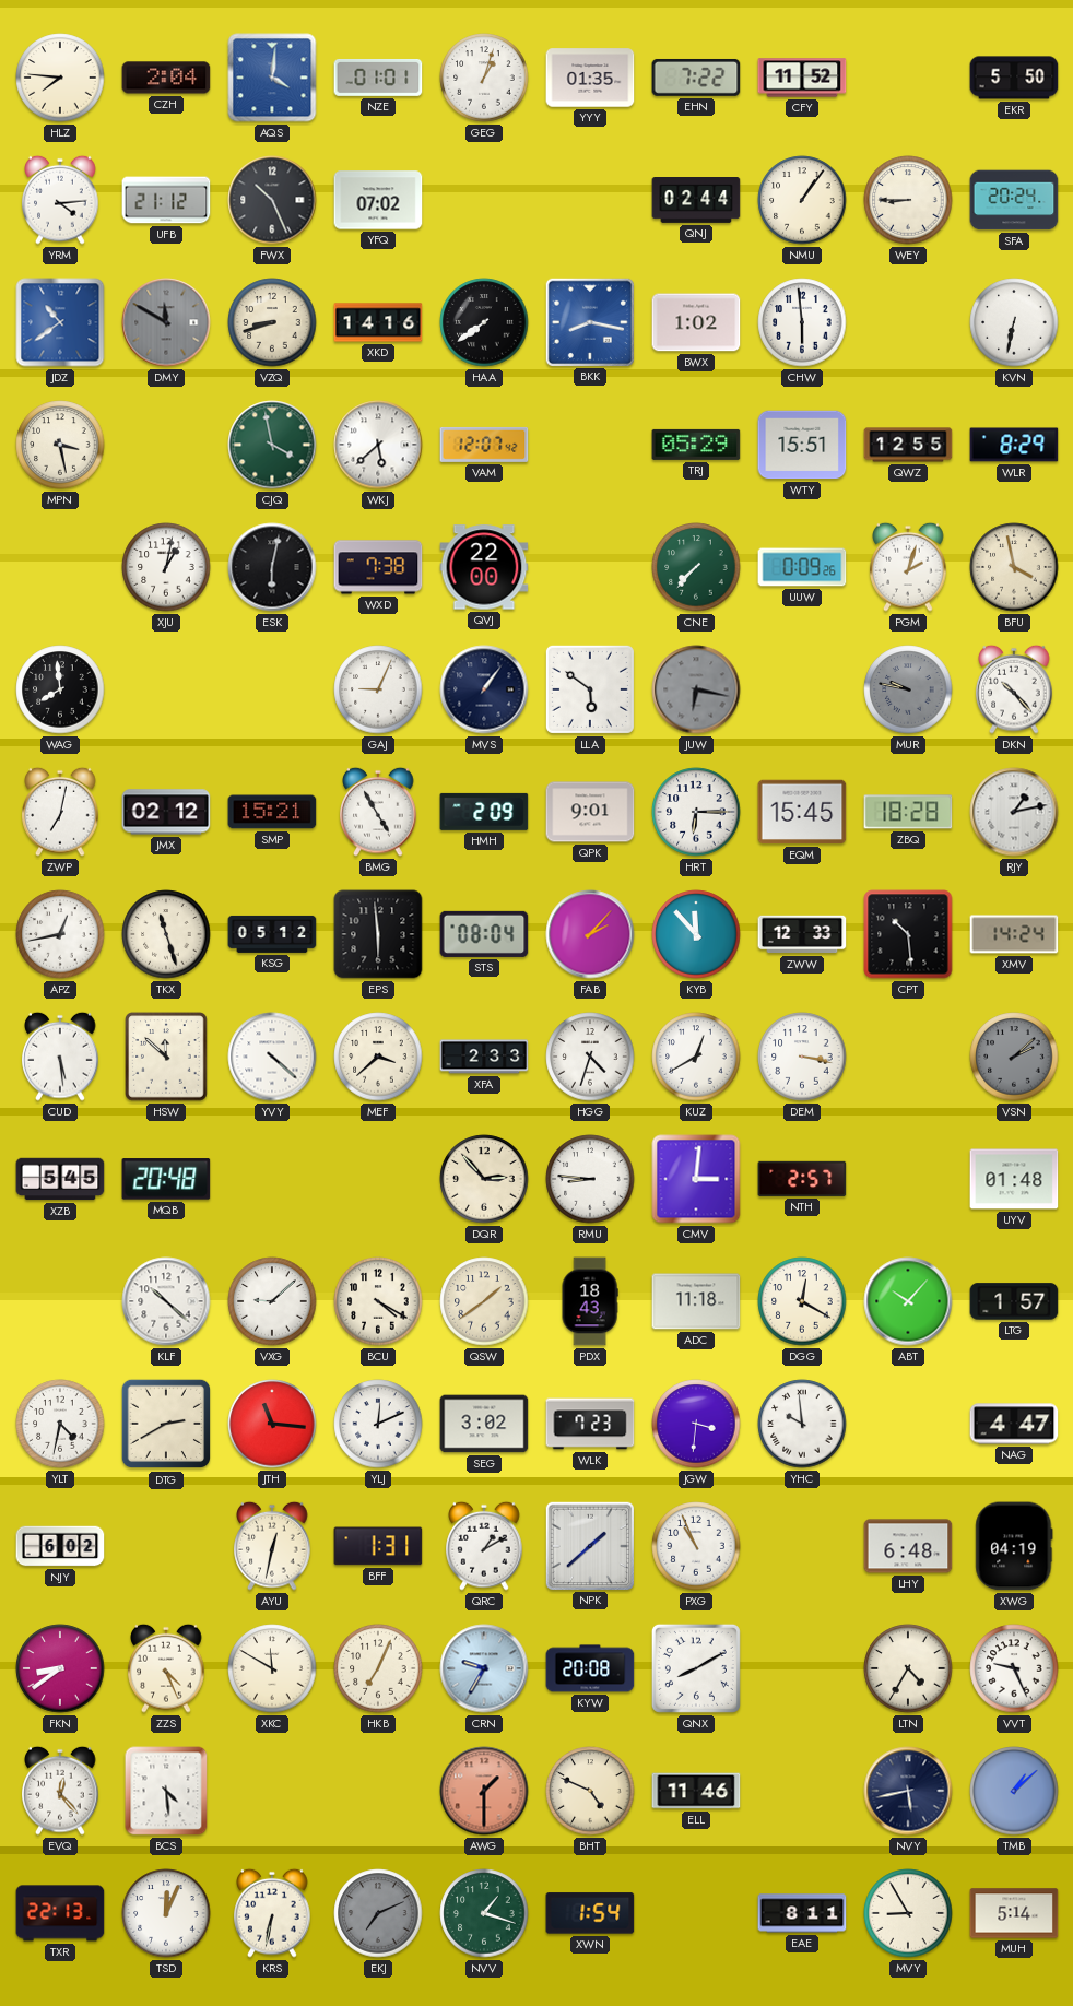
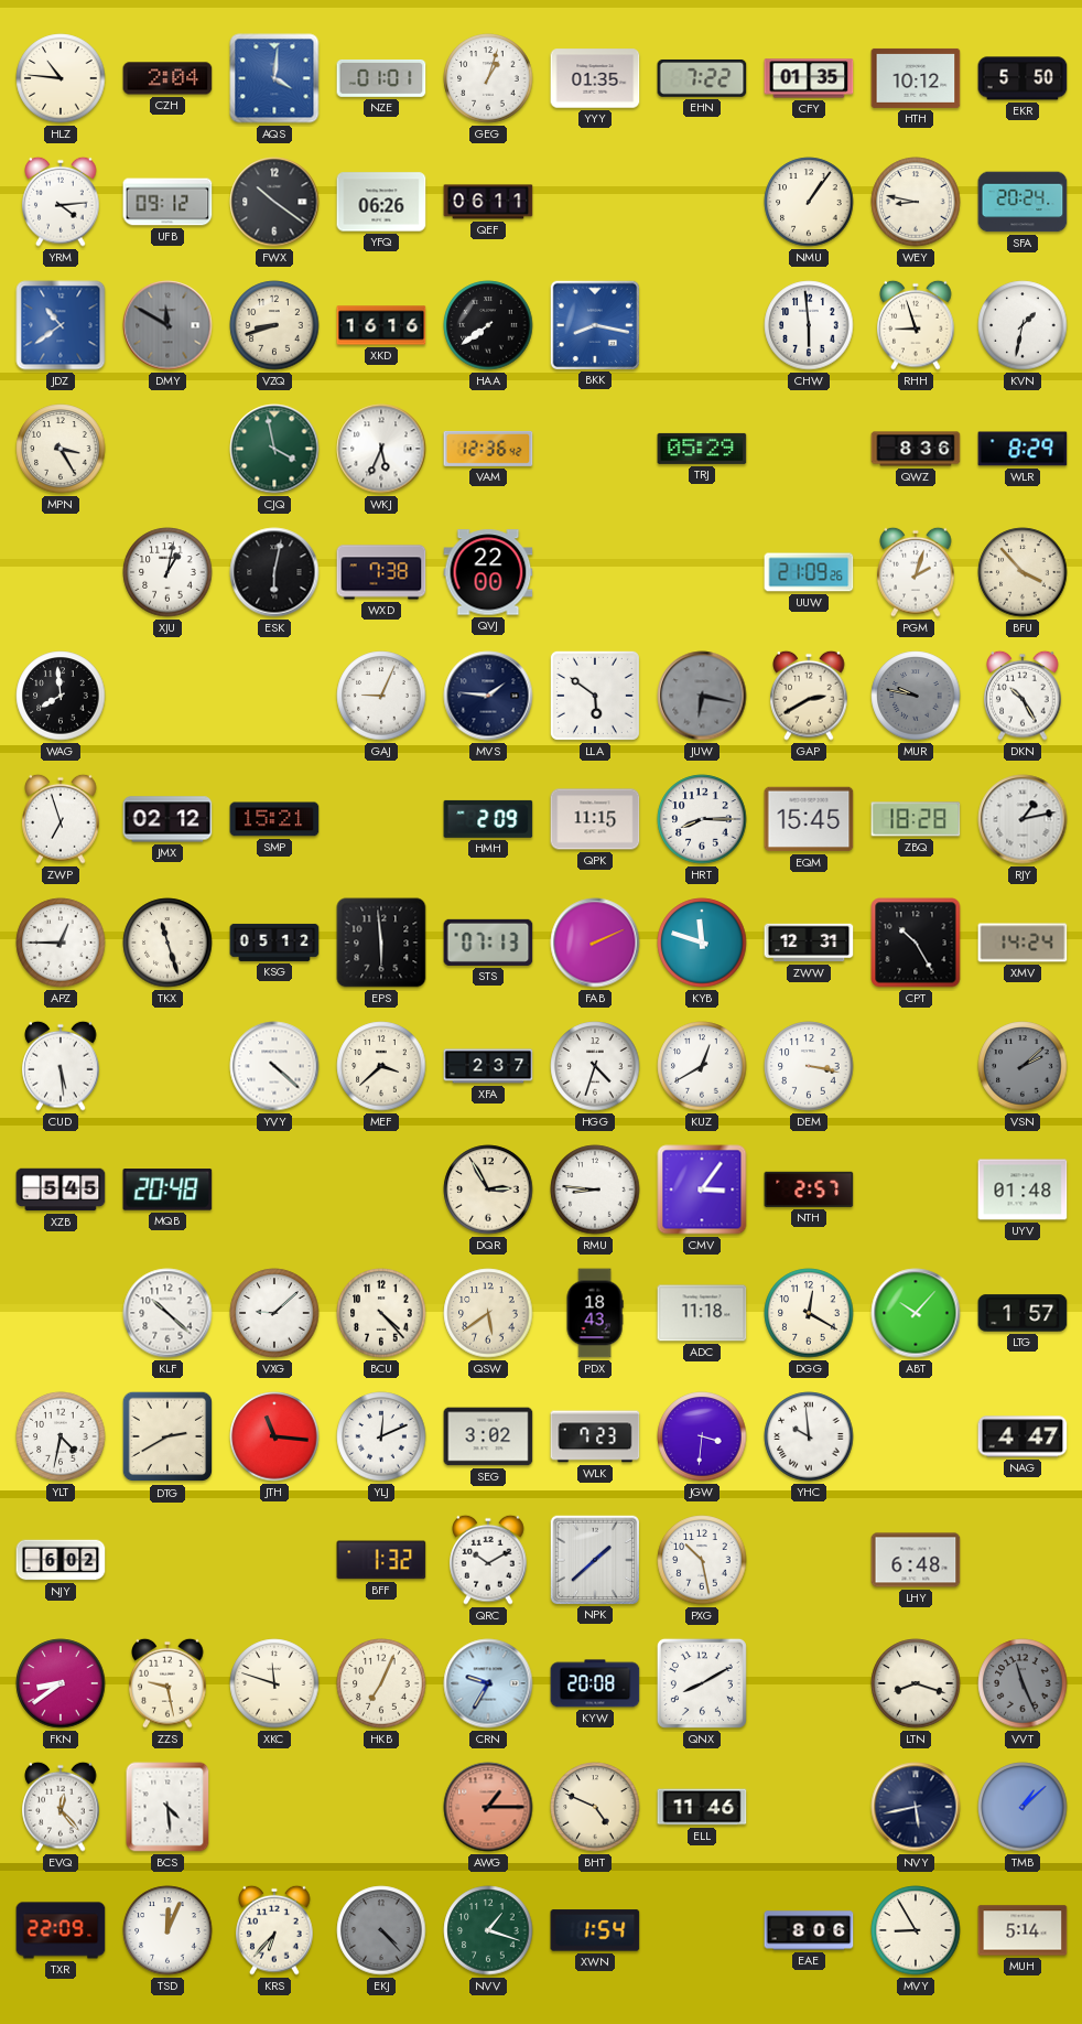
HLZ: 7:46 -> 10:46
CFY: 11:52 -> 01:35
HTH: none -> 10:12
UFB: 21:12 -> 09:12
FWX: 10:26 -> 10:21
YFQ: 07:02 -> 06:26
QEF: none -> 06:11
QNJ: 02:44 -> none
WEY: 8:45 -> 8:47
XKD: 14:16 -> 16:16
BWX: 1:02 -> none
RHH: none -> 8:57
KVN: 6:32 -> 1:32
MPN: 3:28 -> 3:25
WKJ: 5:38 -> 5:34
VAM: 12:07 -> 12:36
WTY: 15:51 -> none
QWZ: 12:55 -> 8:36
CNE: 7:37 -> none
UUW: 0:09 -> 21:09
BFU: 3:58 -> 3:53
MVS: 1:06 -> 1:46
GAP: none -> 2:40
DKN: 10:23 -> 10:25
ZWP: 7:02 -> 6:57
BMG: 4:55 -> none
QPK: 9:01 -> 11:15
HRT: 6:15 -> 8:15
APZ: 12:43 -> 12:45
STS: 08:04 -> 07:13
FAB: 2:07 -> 2:11
KYB: 11:53 -> 11:48
ZWW: 12:33 -> 12:31
CPT: 10:29 -> 10:25
HSW: 11:52 -> none
XFA: 2:33 -> 2:37
DQR: 2:53 -> 2:55
CMV: 3:01 -> 3:06
BCU: 4:20 -> 4:23
QSW: 1:39 -> 5:39
AYU: 12:32 -> none
BFF: 1:31 -> 1:32
QRC: 1:10 -> 10:10
PXG: 10:56 -> 10:28
XWG: 04:19 -> none
ZZS: 4:26 -> 9:28
XKC: 11:50 -> 11:48
LTN: 4:35 -> 8:18
VVT: 9:26 -> 11:26
VVT dial: white -> grey
AWG: 1:30 -> 1:15
TXR: 22:13 -> 22:09
KRS: 6:32 -> 6:37
EKJ: 7:11 -> 4:23
EAE: 8:11 -> 8:06
